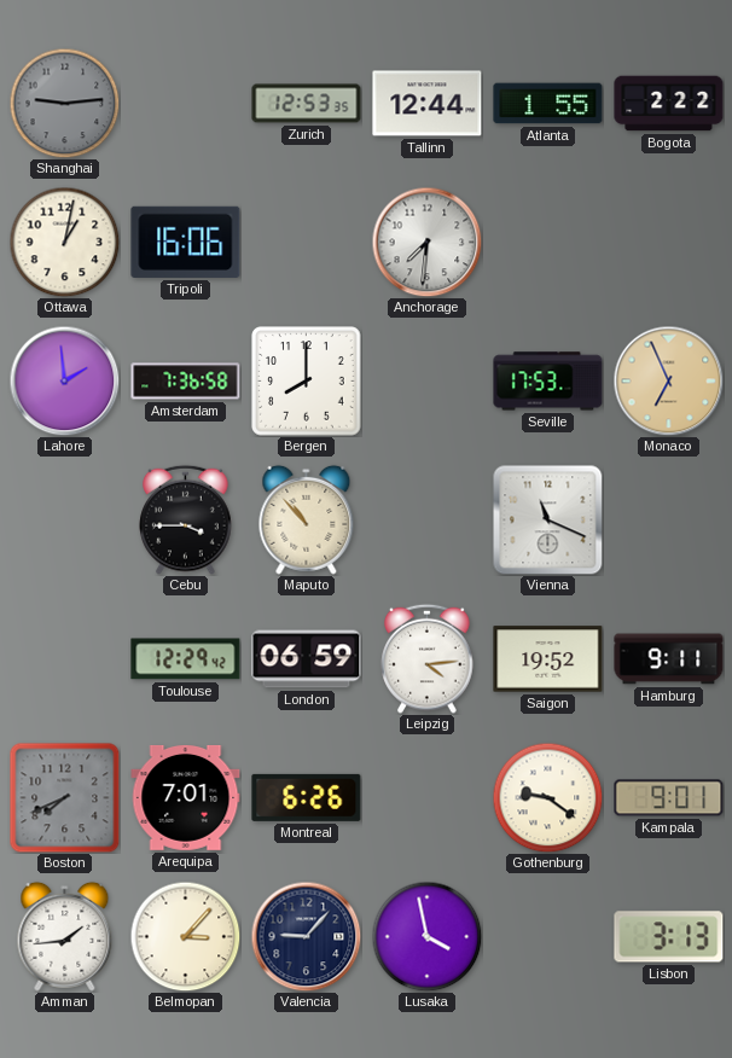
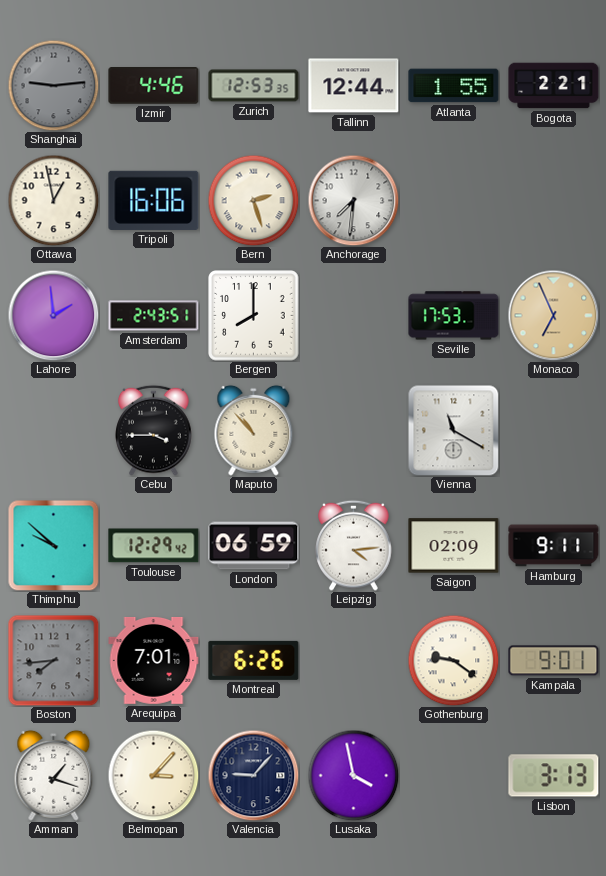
Izmir: none -> 4:46
Bogota: 2:22 -> 2:21
Ottawa: 1:02 -> 12:58
Bern: none -> 2:27
Amsterdam: 7:36 -> 2:43
Vienna: 11:19 -> 11:20
Thimphu: none -> 9:52
Saigon: 19:52 -> 02:09
Boston: 7:41 -> 7:44
Amman: 1:44 -> 1:18
